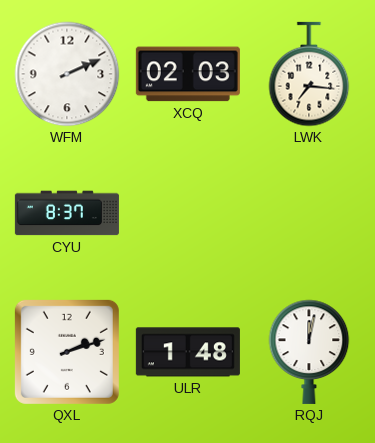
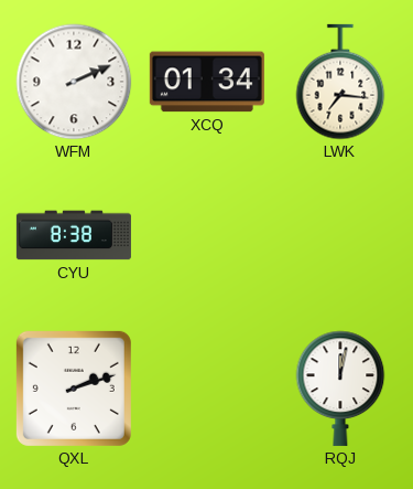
XCQ: 02:03 -> 01:34
CYU: 8:37 -> 8:38
ULR: 1:48 -> none
